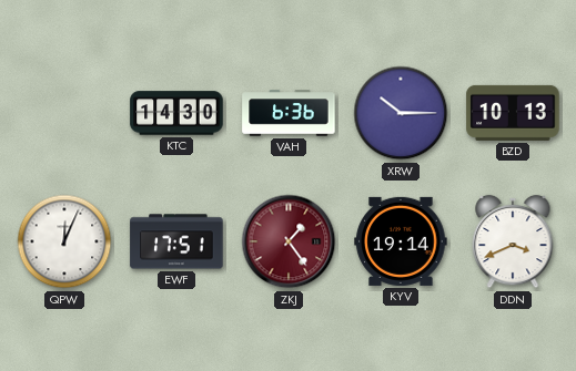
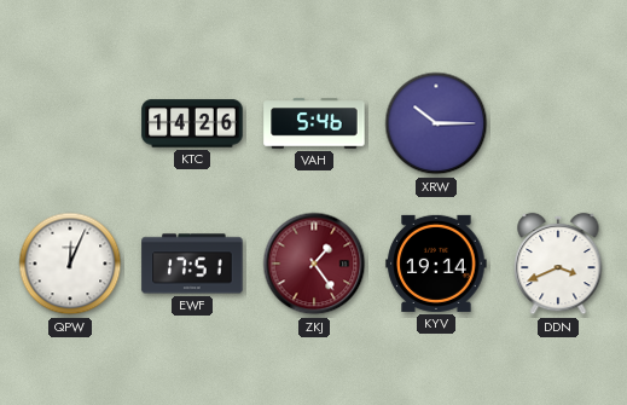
KTC: 14:30 -> 14:26
VAH: 6:36 -> 5:46
BZD: 10:13 -> none
